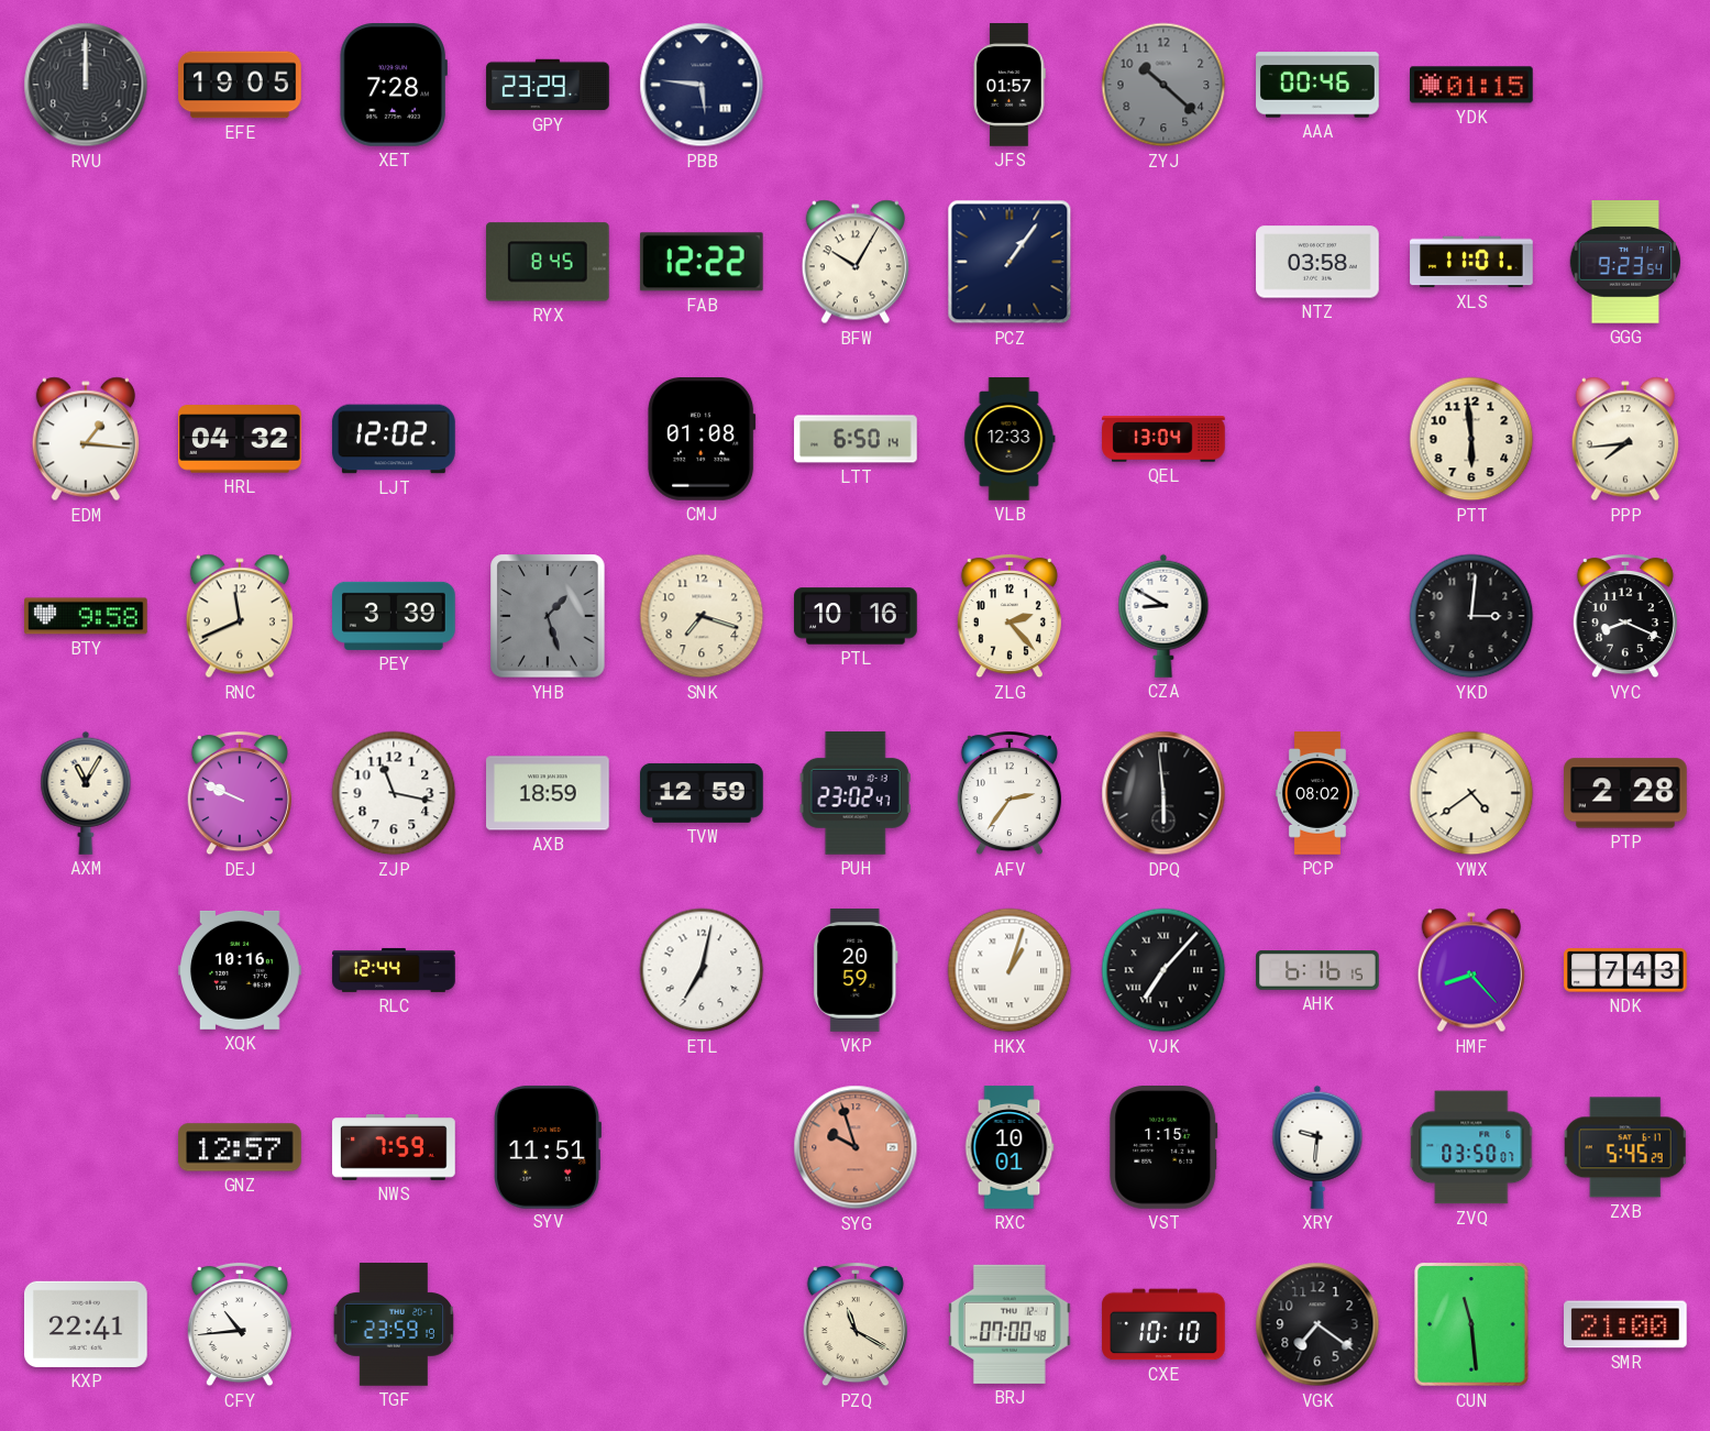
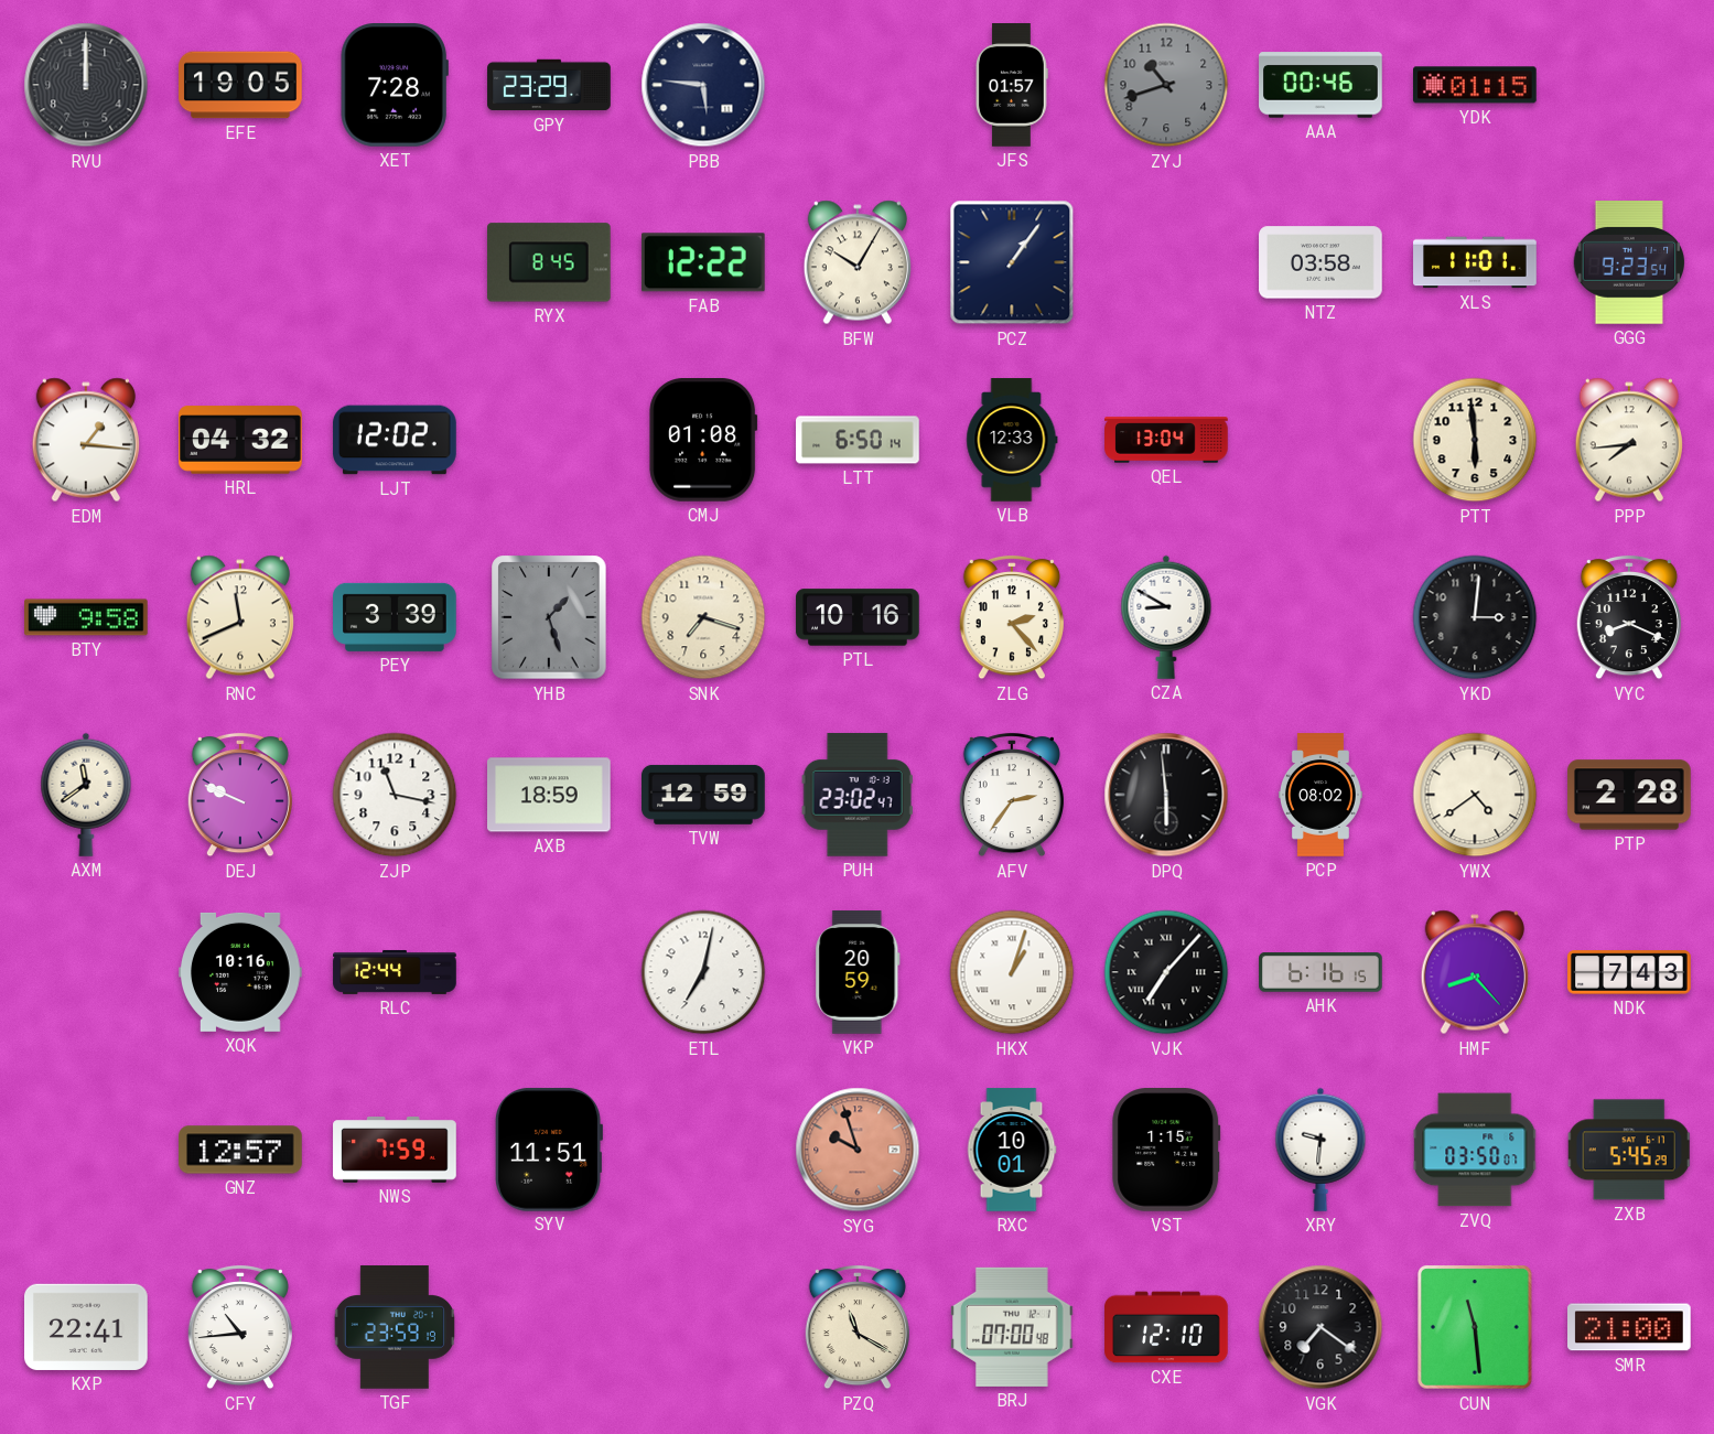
ZYJ: 10:22 -> 10:42
AXM: 11:05 -> 11:39
CXE: 10:10 -> 12:10
